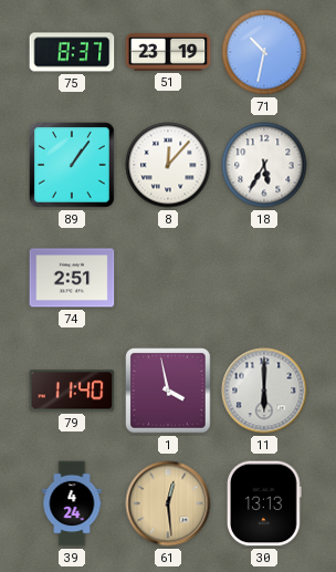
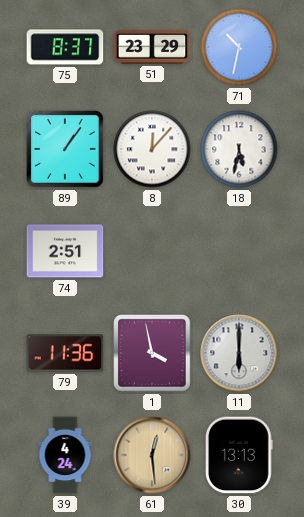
51: 23:19 -> 23:29
18: 5:35 -> 5:32
79: 11:40 -> 11:36
